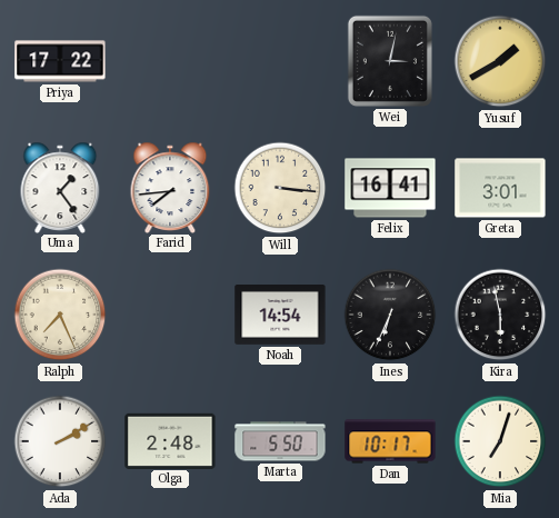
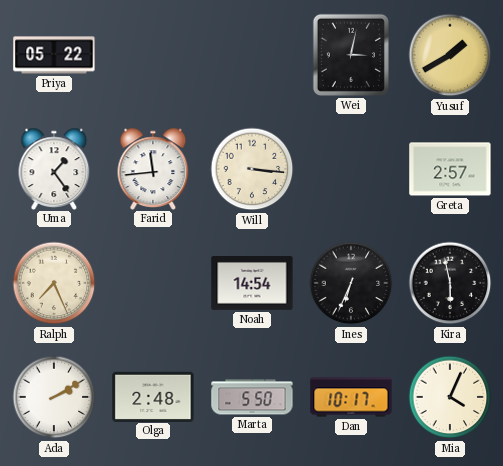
Priya: 17:22 -> 05:22
Farid: 7:44 -> 11:44
Felix: 16:41 -> none
Greta: 3:01 -> 2:57
Mia: 7:03 -> 4:04
